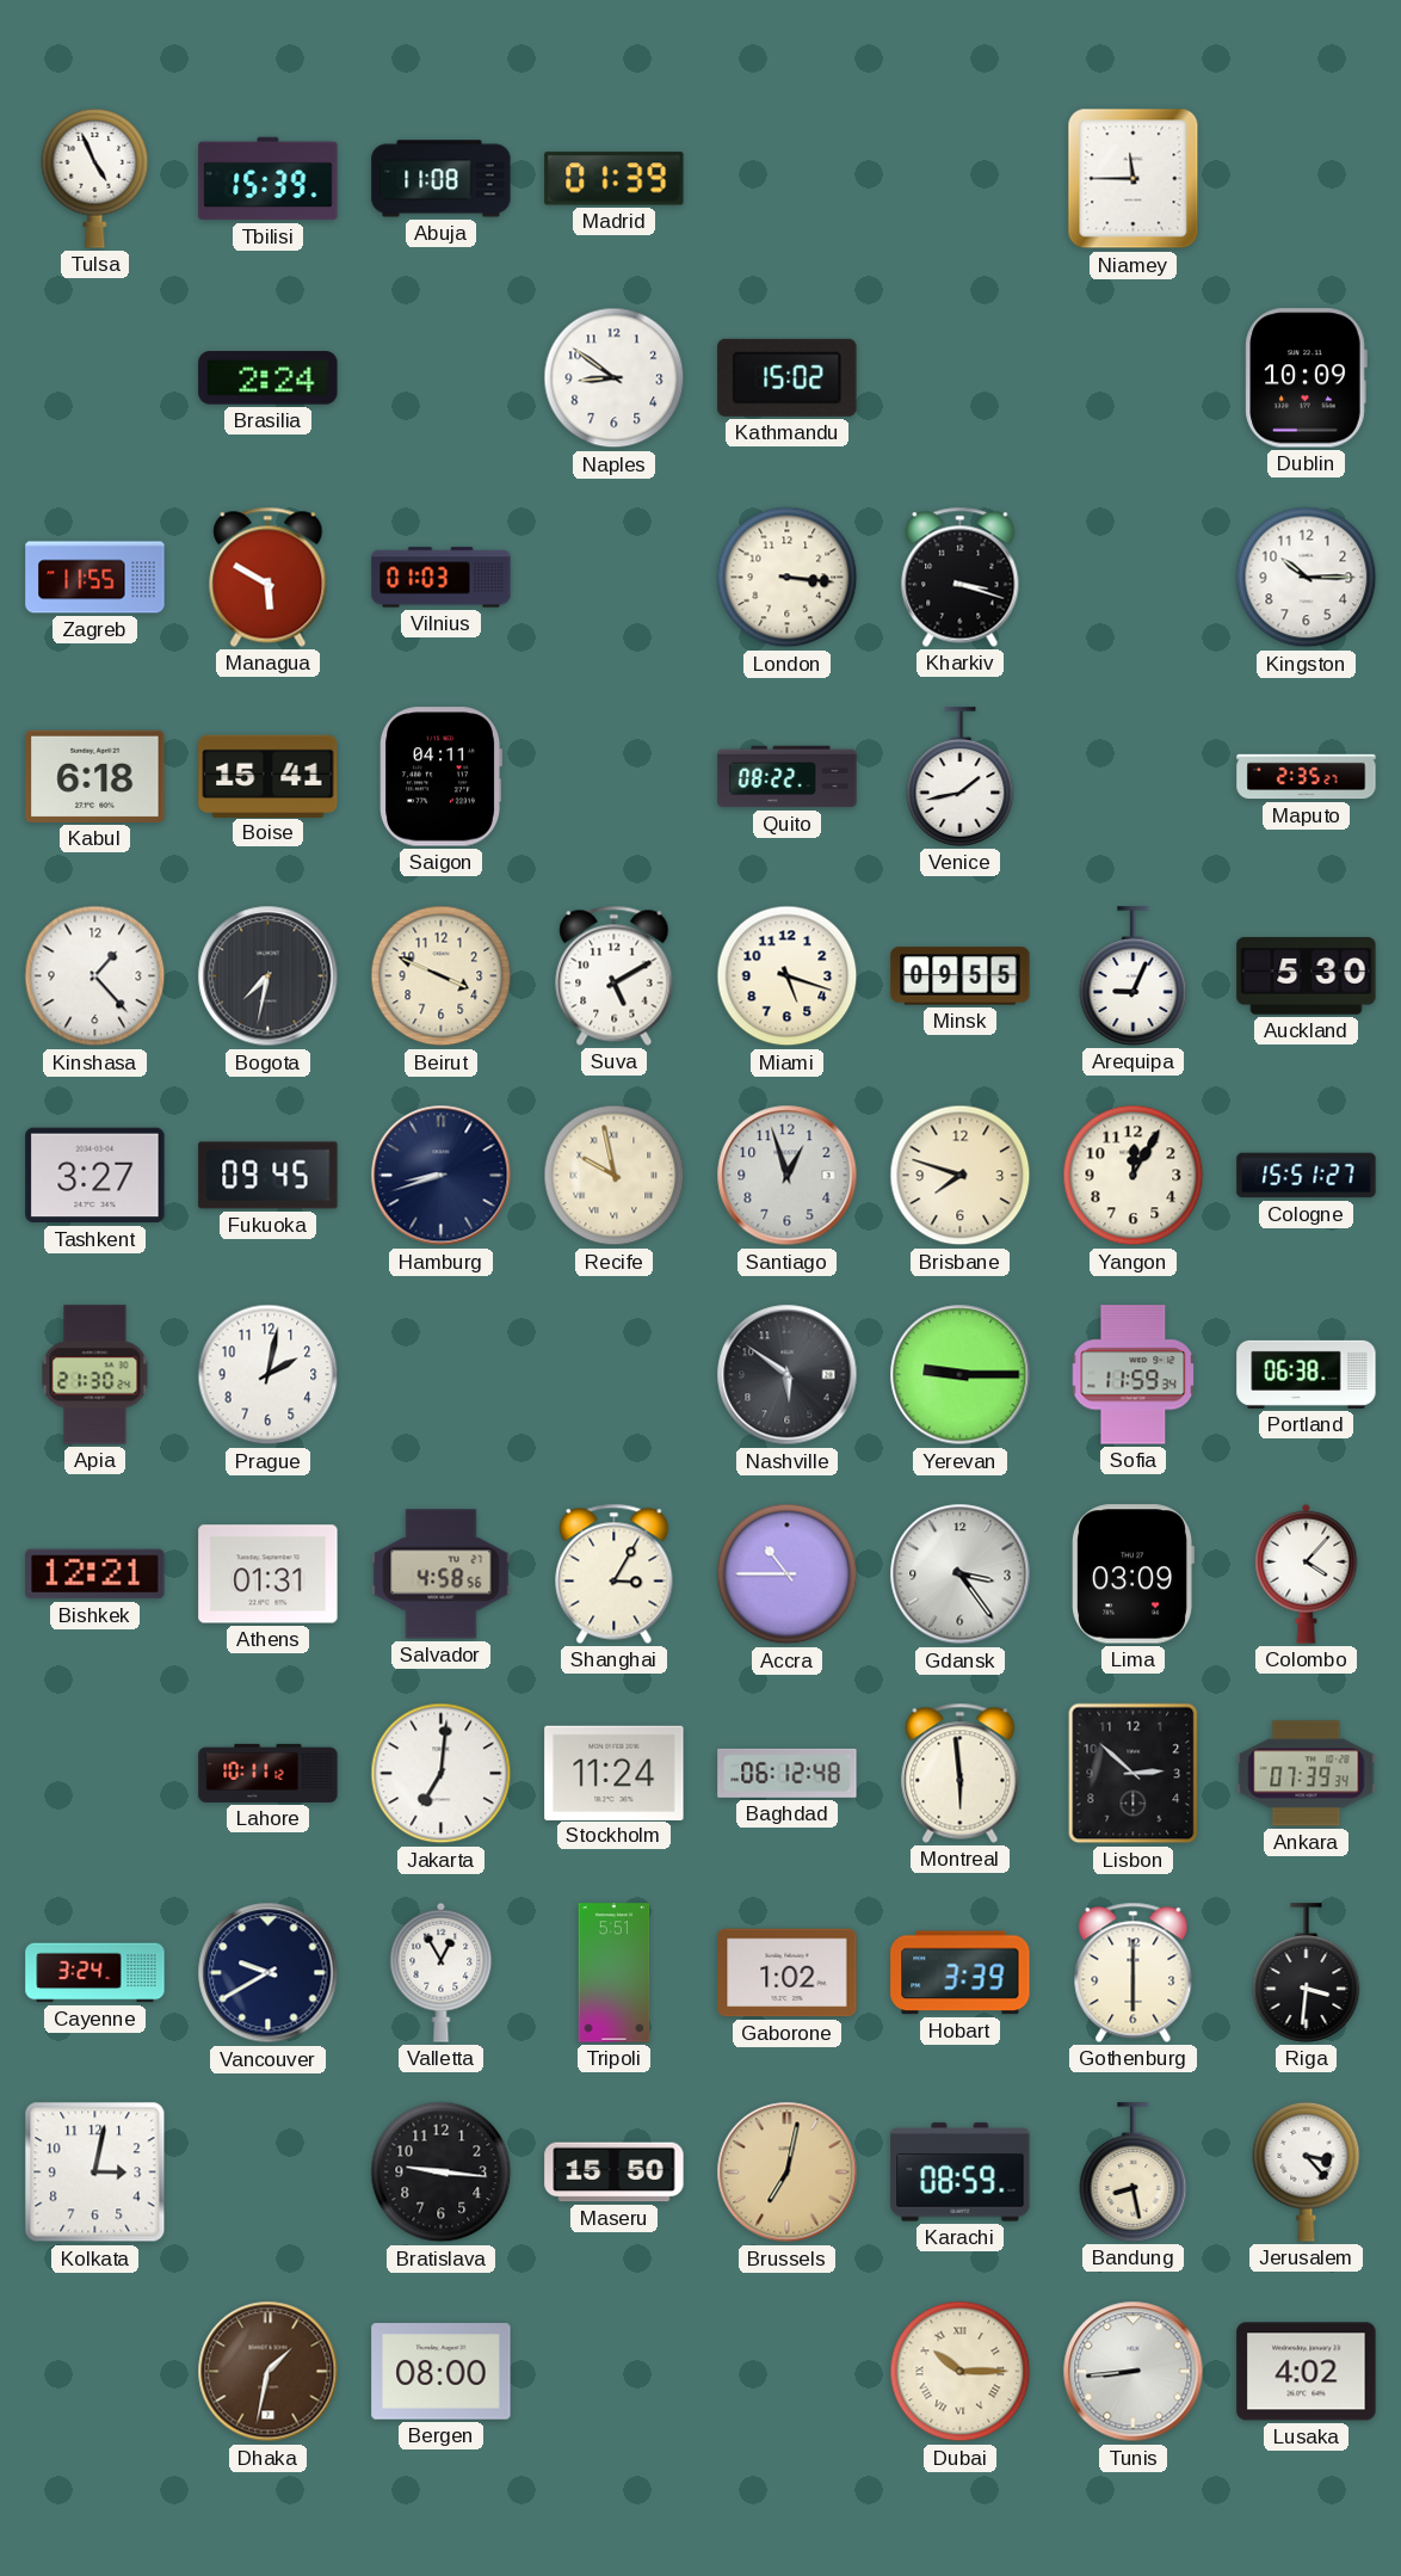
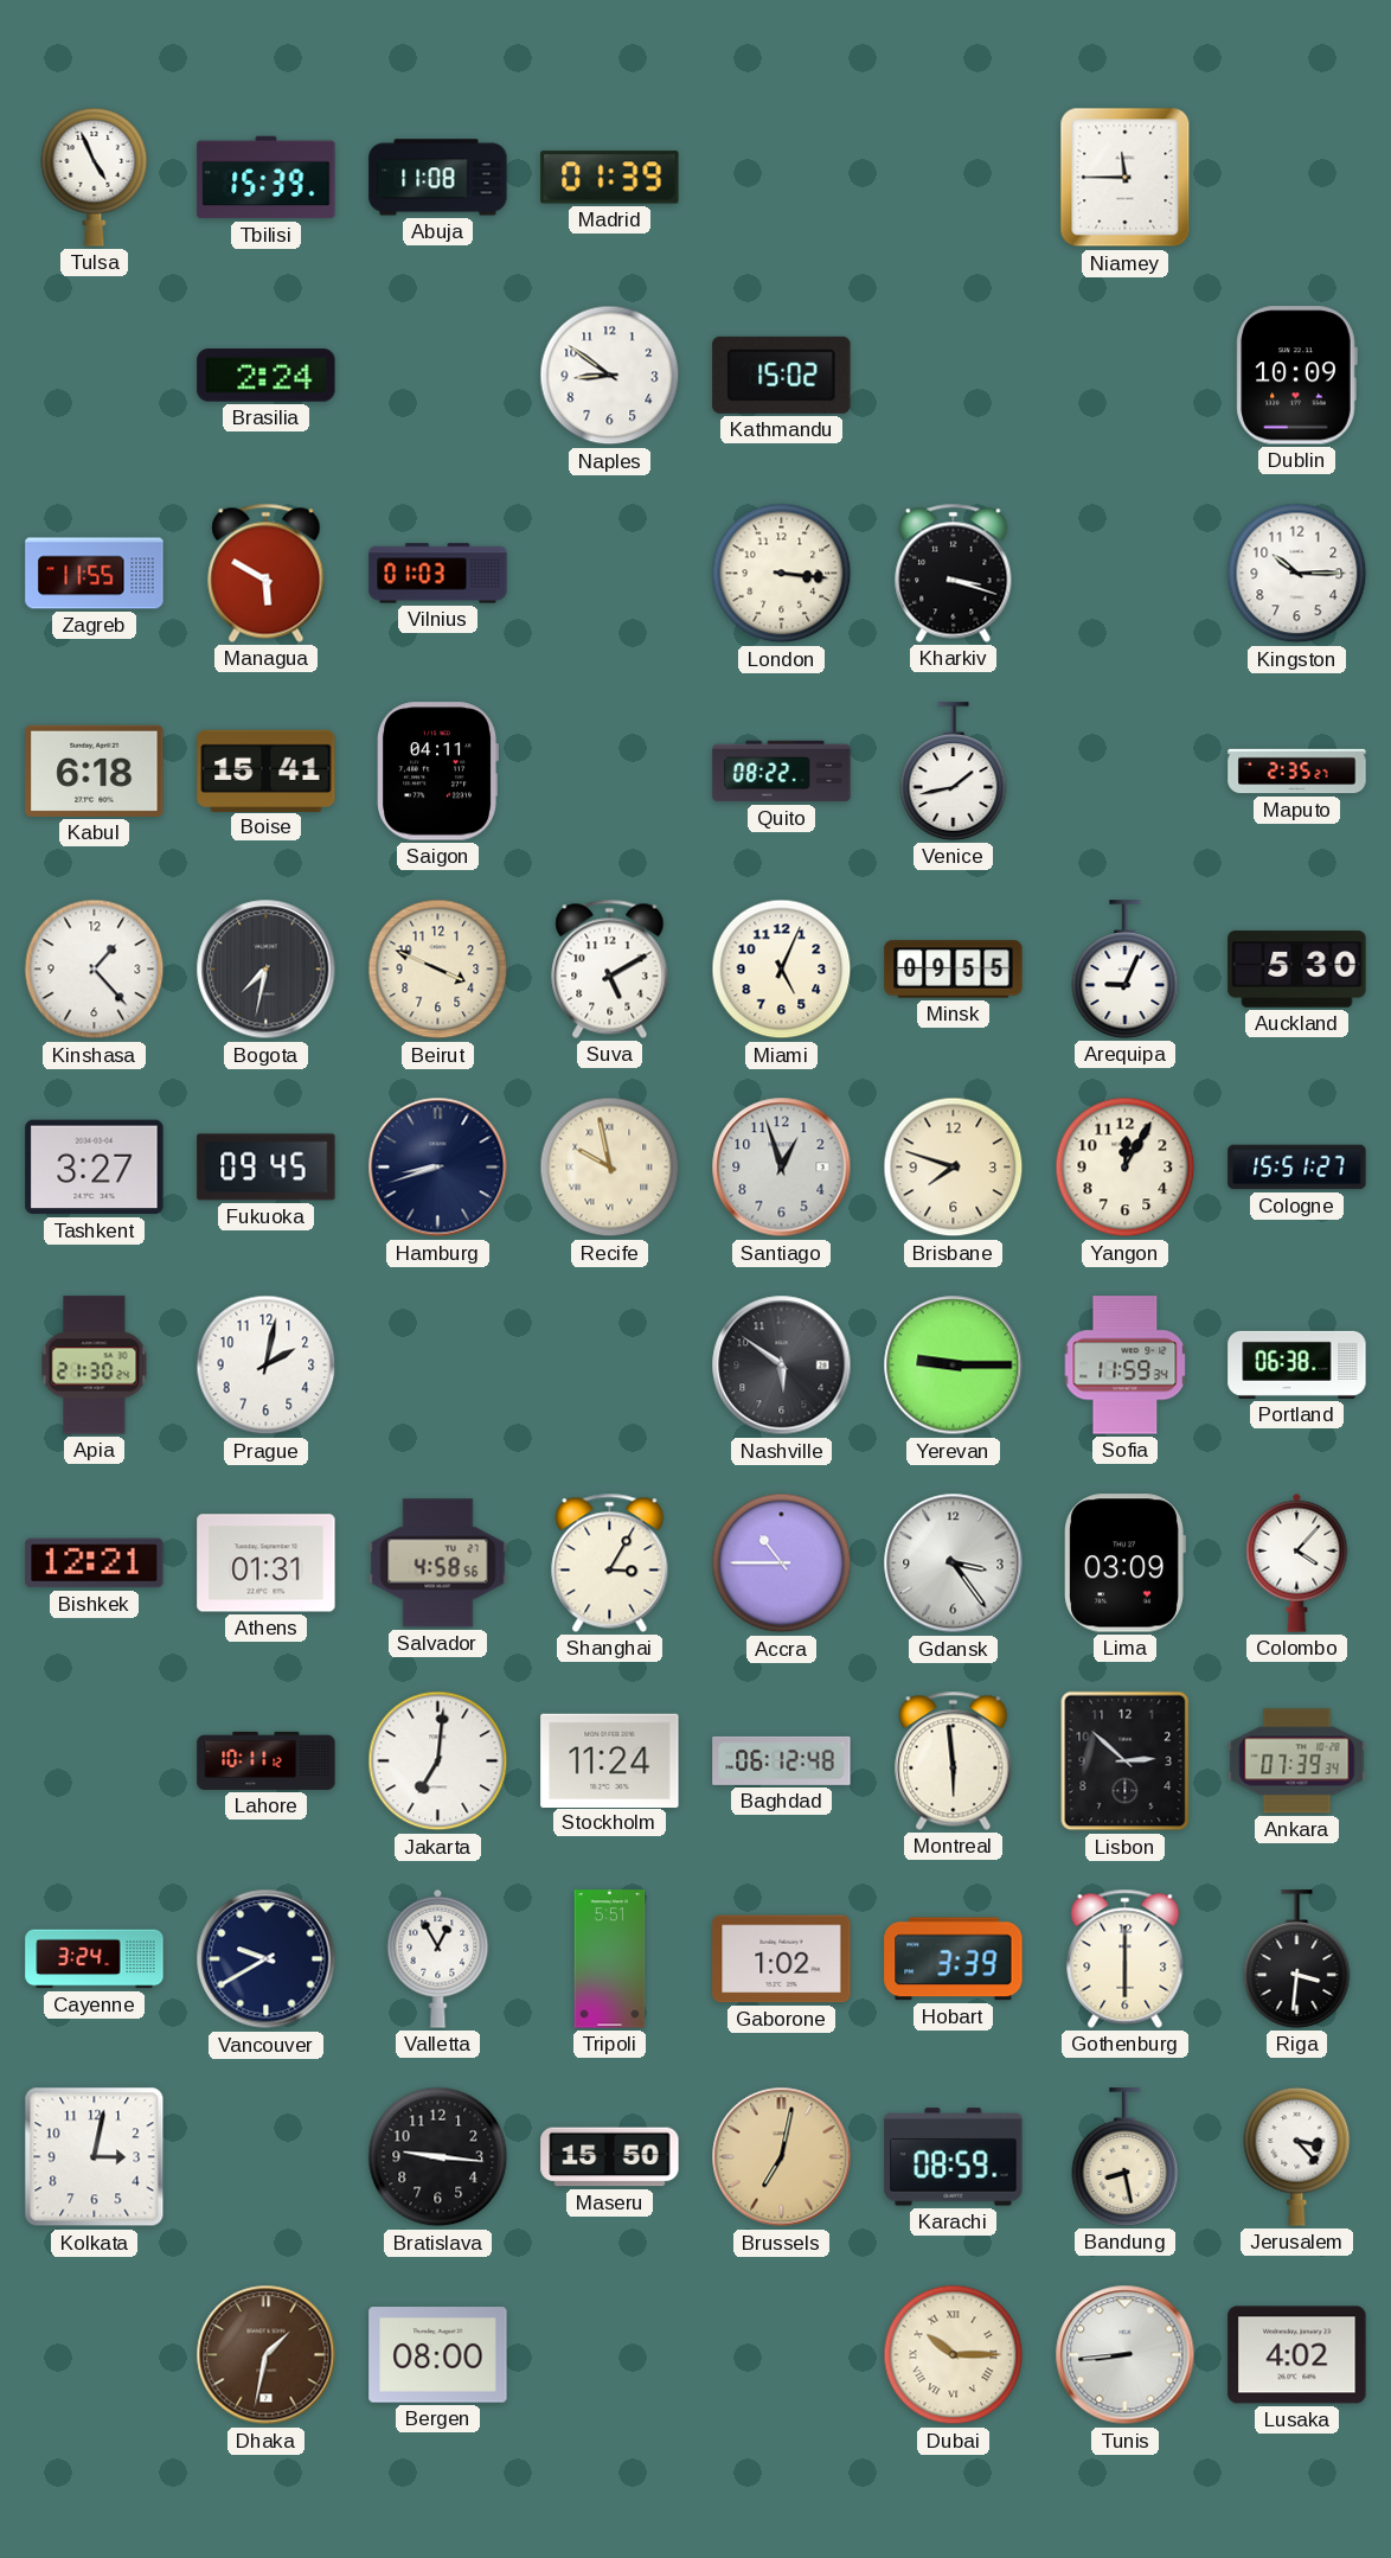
Miami: 5:18 -> 5:04
